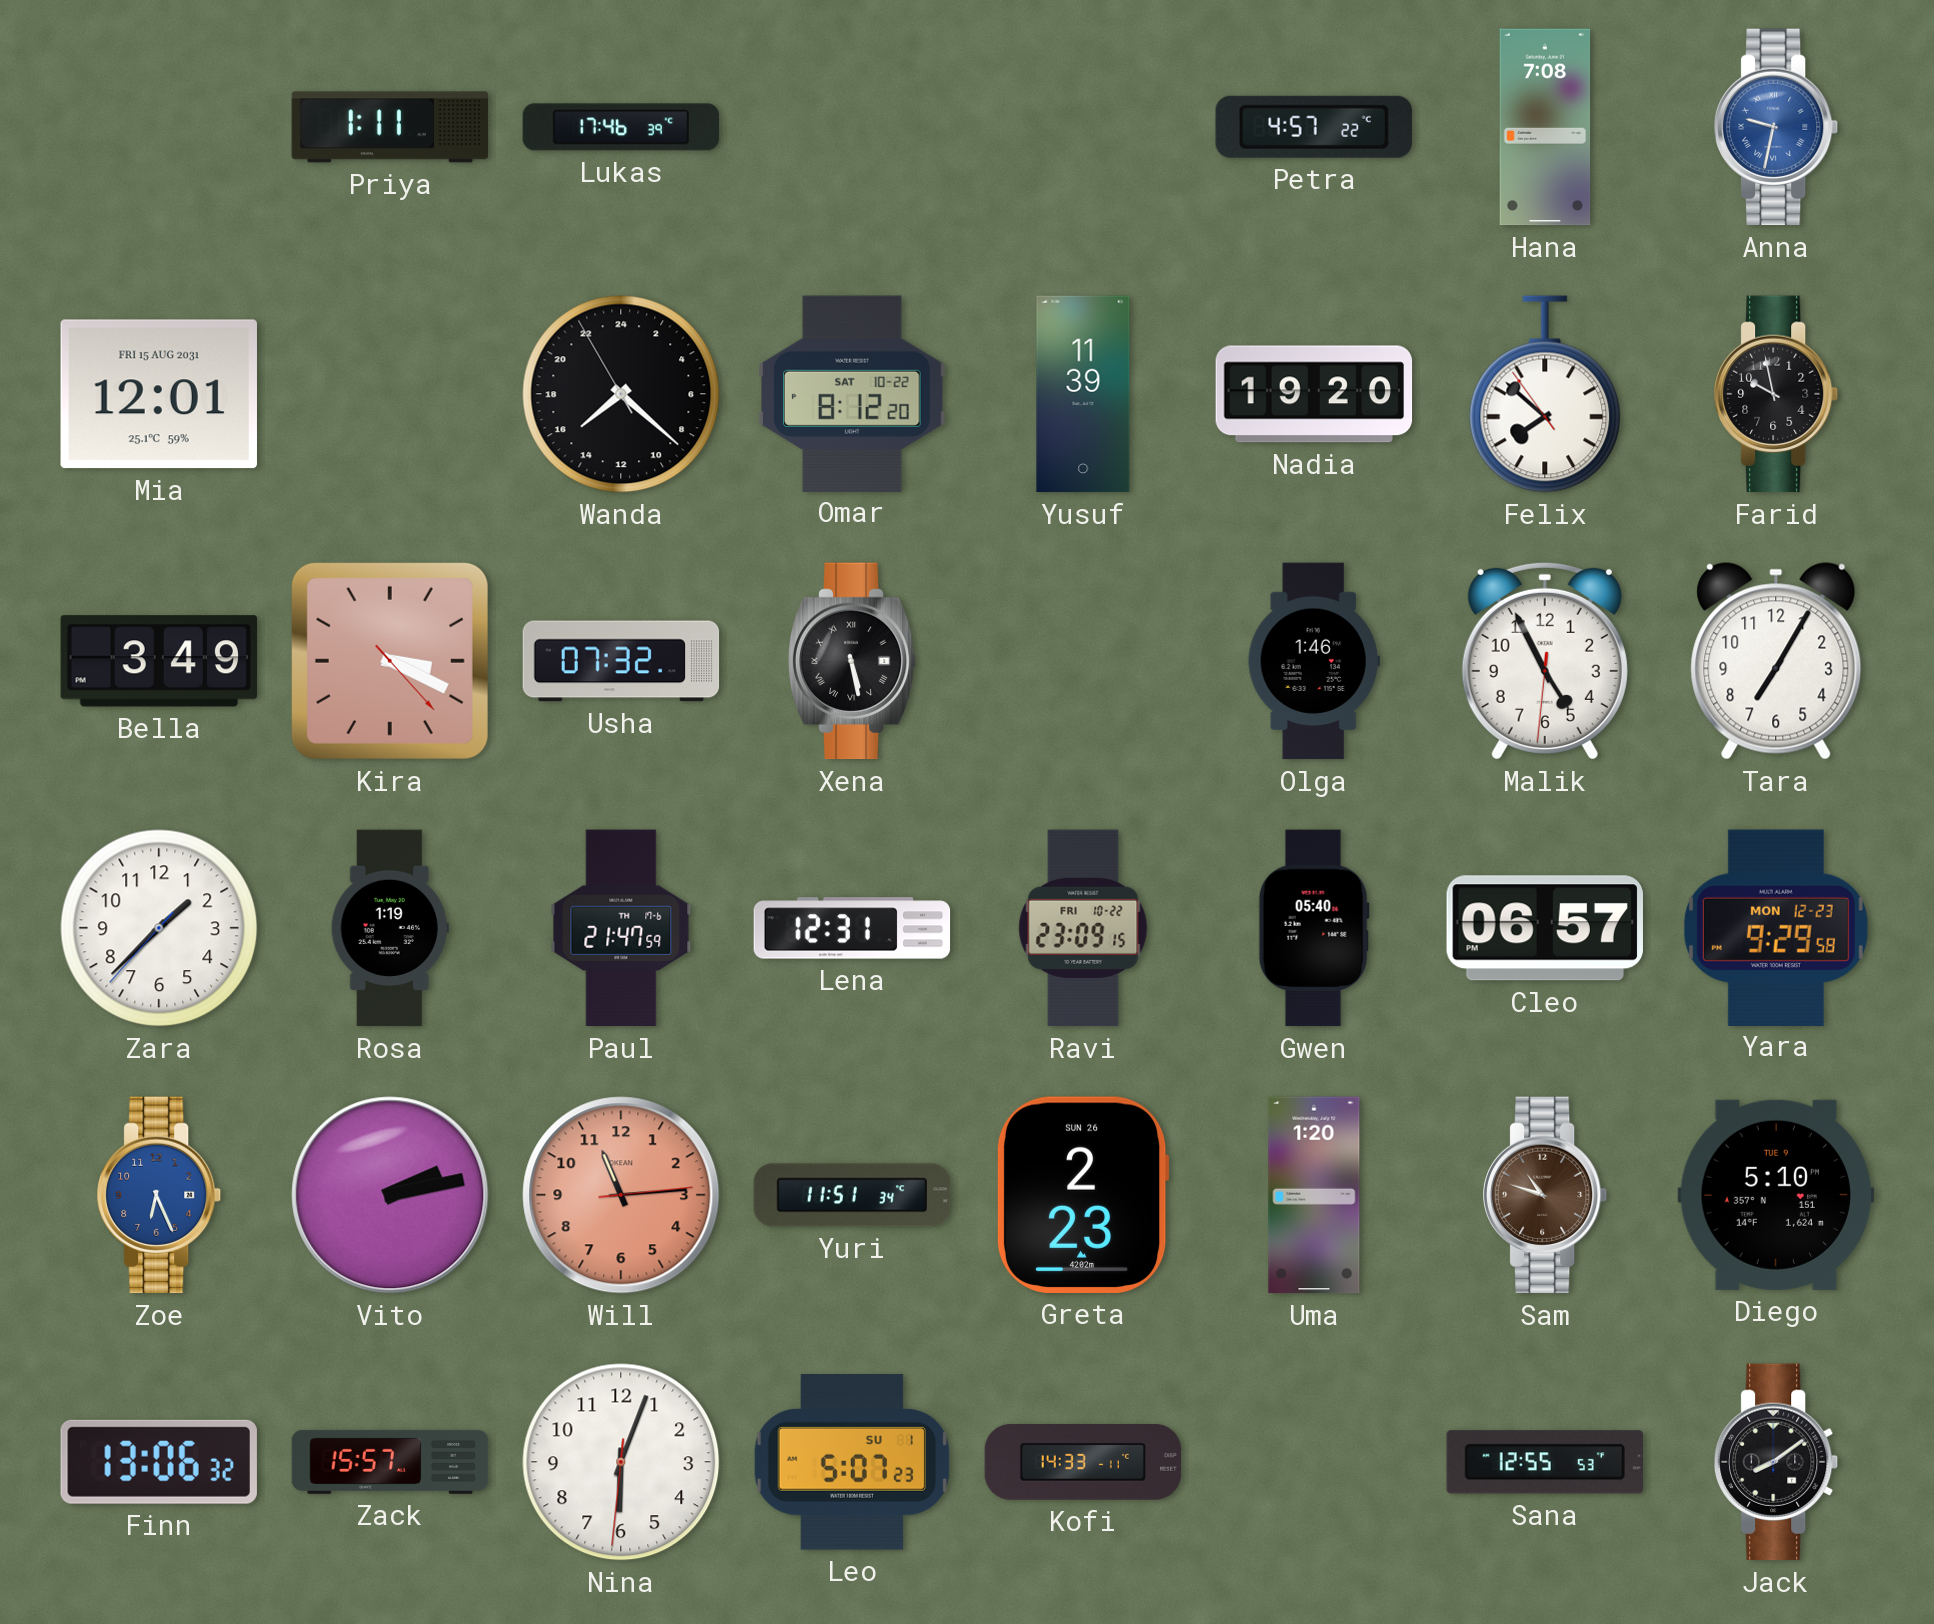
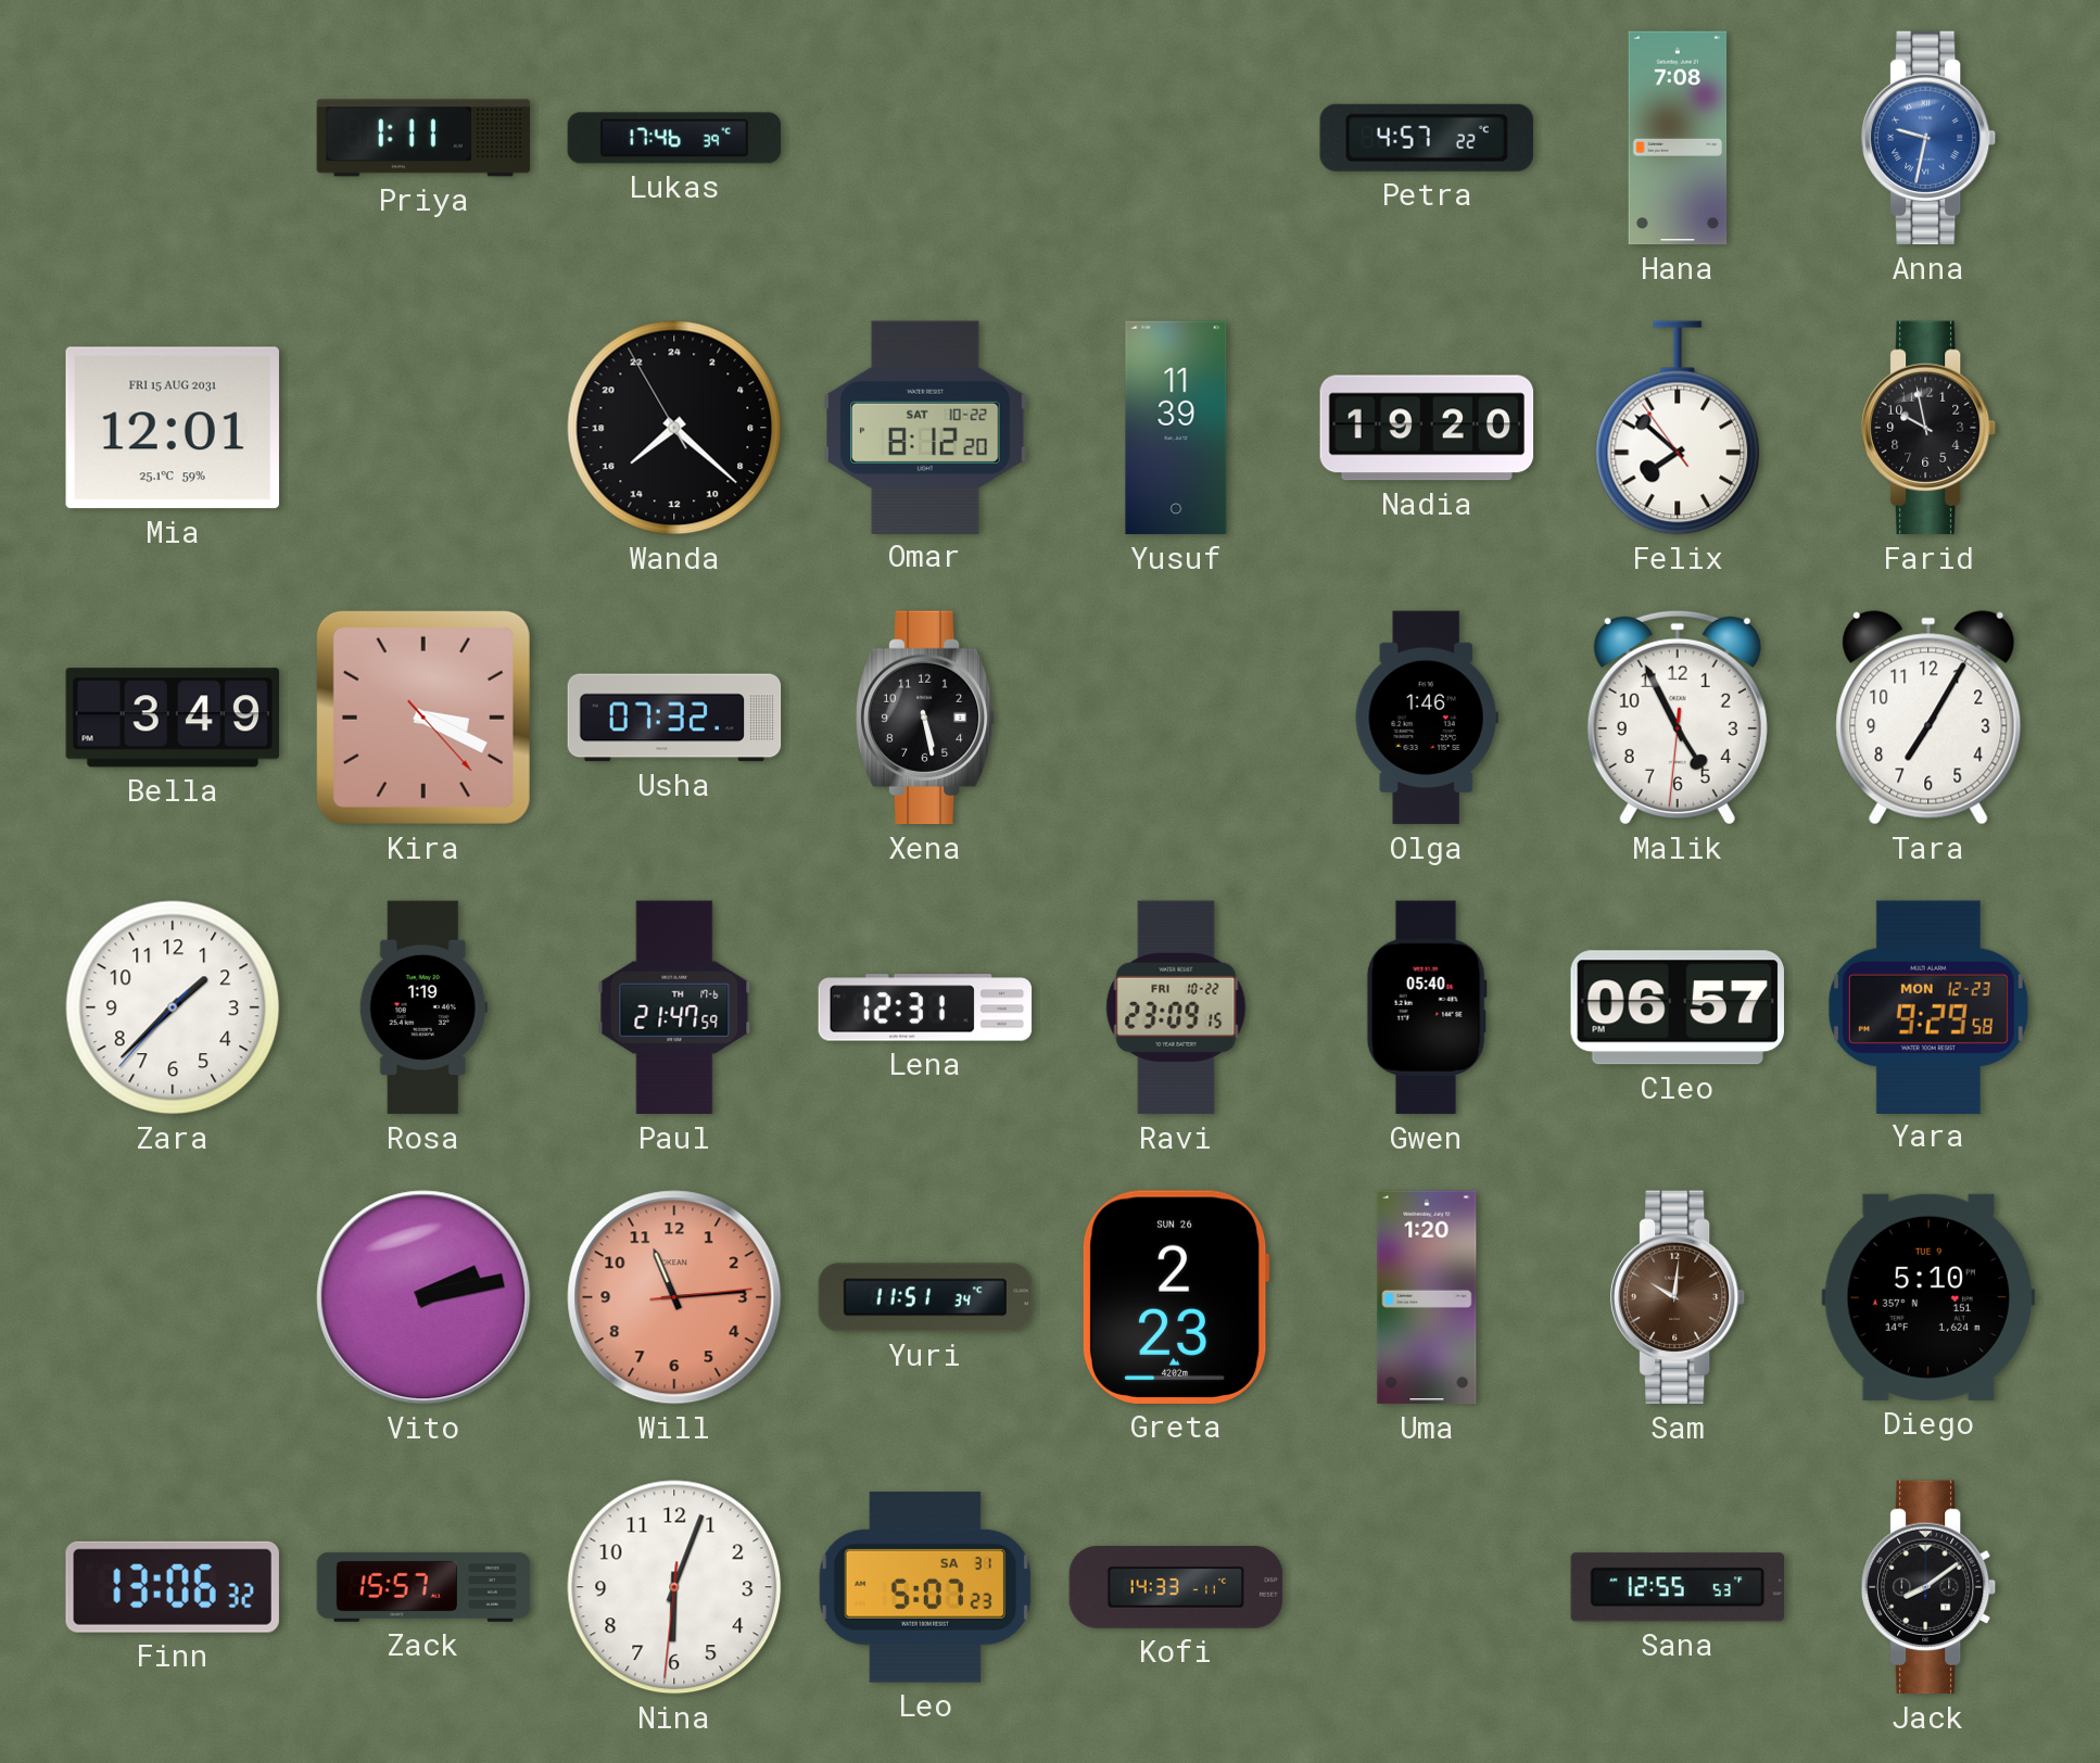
Xena numerals: Roman -> Arabic
Zoe: 6:26 -> none
Sam: 10:48 -> 10:01
Leo date: SU 1 -> SA 31
